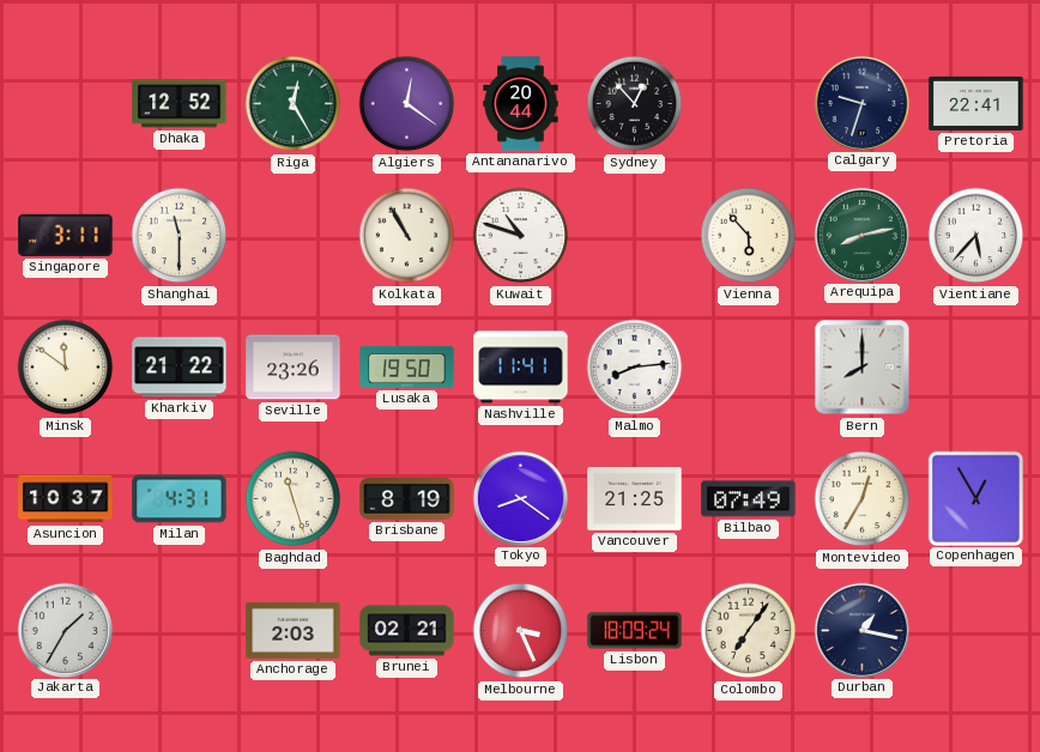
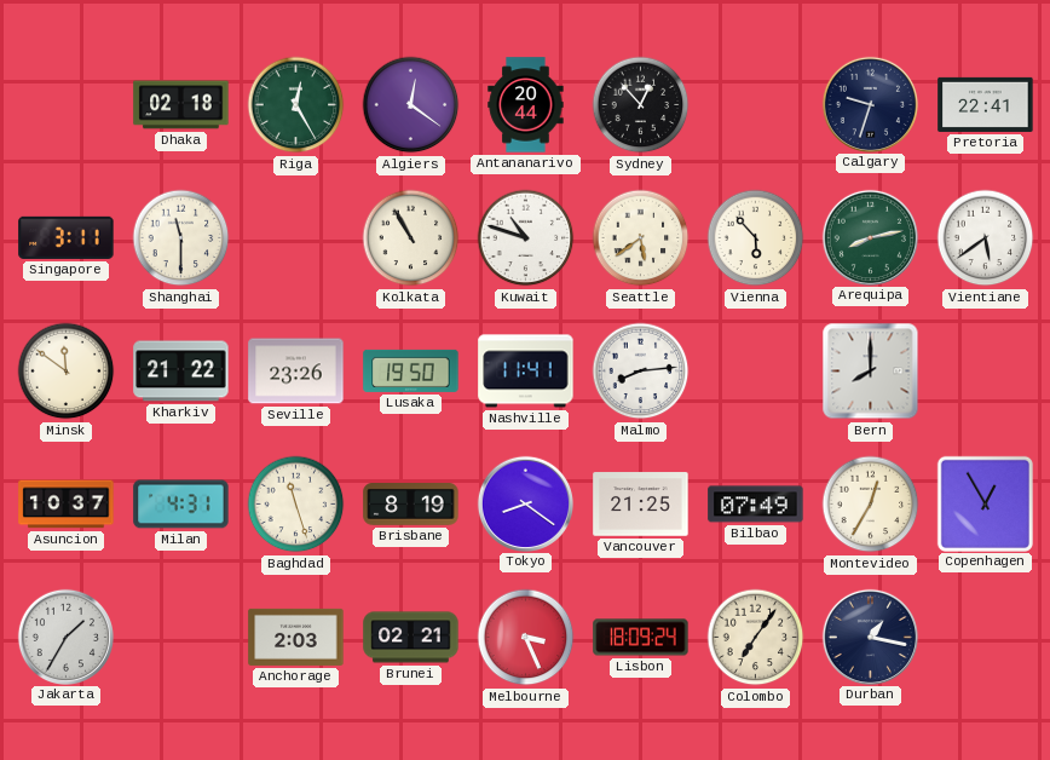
Dhaka: 12:52 -> 02:18
Seattle: none -> 5:39
Vientiane: 5:37 -> 5:39
